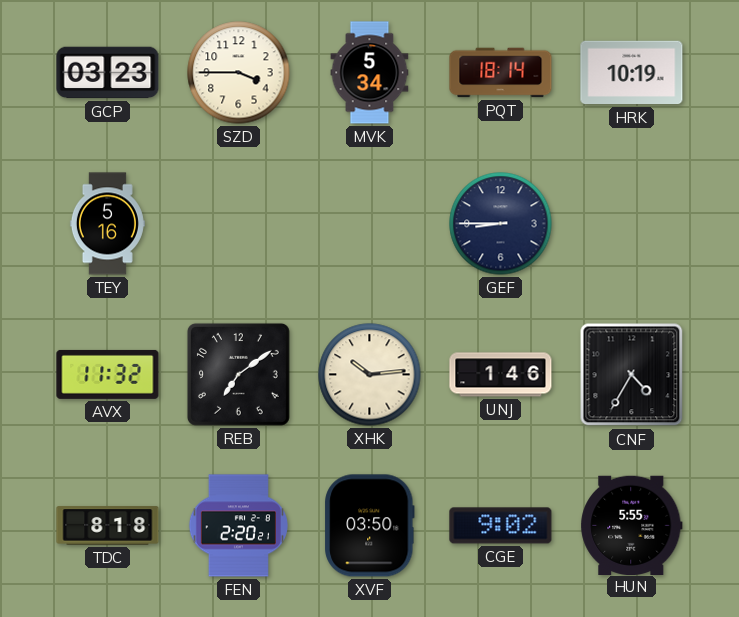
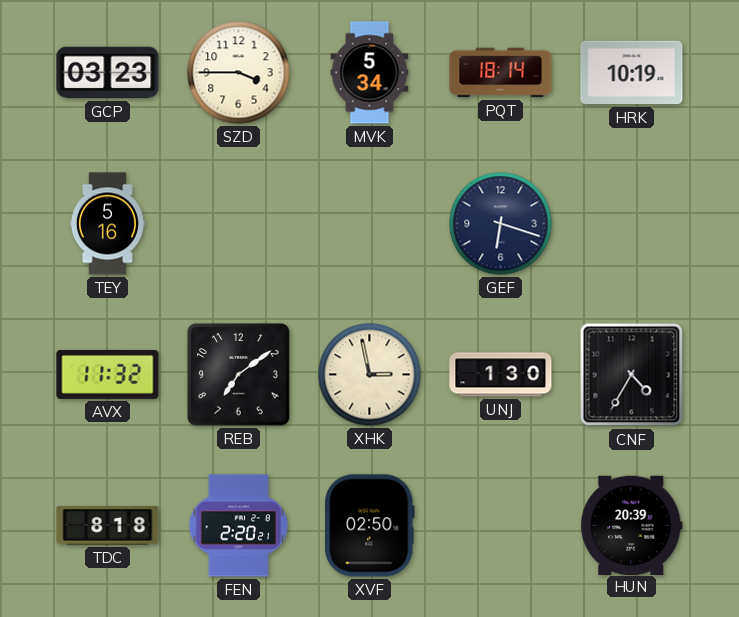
GEF: 8:45 -> 6:18
XHK: 10:14 -> 2:58
UNJ: 1:46 -> 1:30
XVF: 03:50 -> 02:50
CGE: 9:02 -> none
HUN: 5:55 -> 20:39
